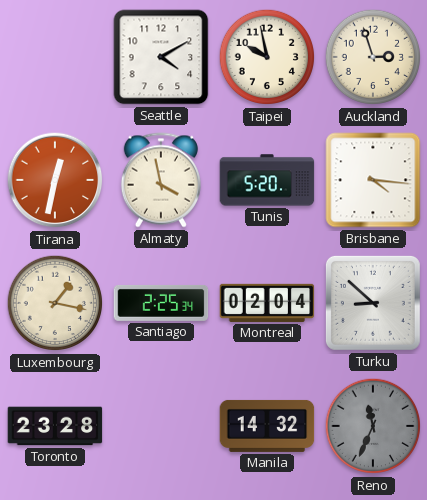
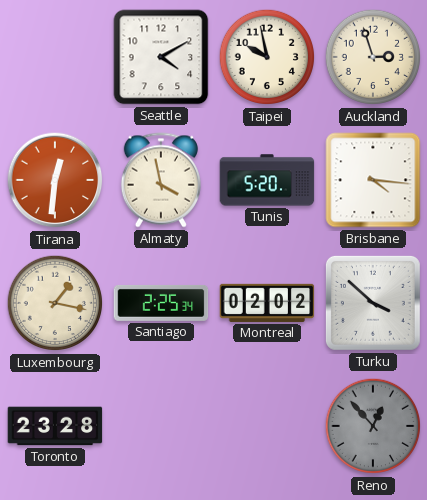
Tirana: 12:32 -> 12:31
Montreal: 02:04 -> 02:02
Turku: 8:52 -> 3:52
Manila: 14:32 -> none
Reno: 11:34 -> 12:53
